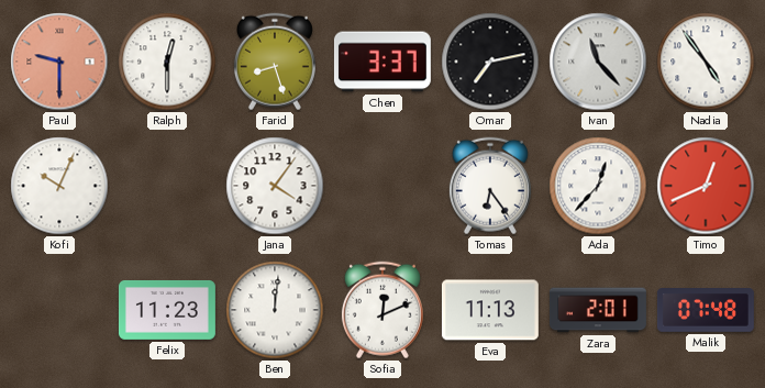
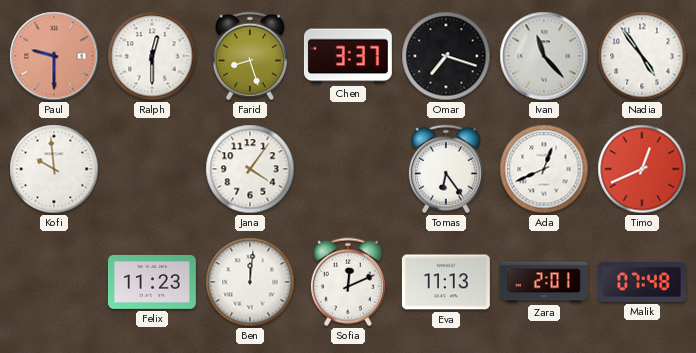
Omar: 7:13 -> 7:18
Kofi: 10:04 -> 9:59
Ada: 12:37 -> 12:41
